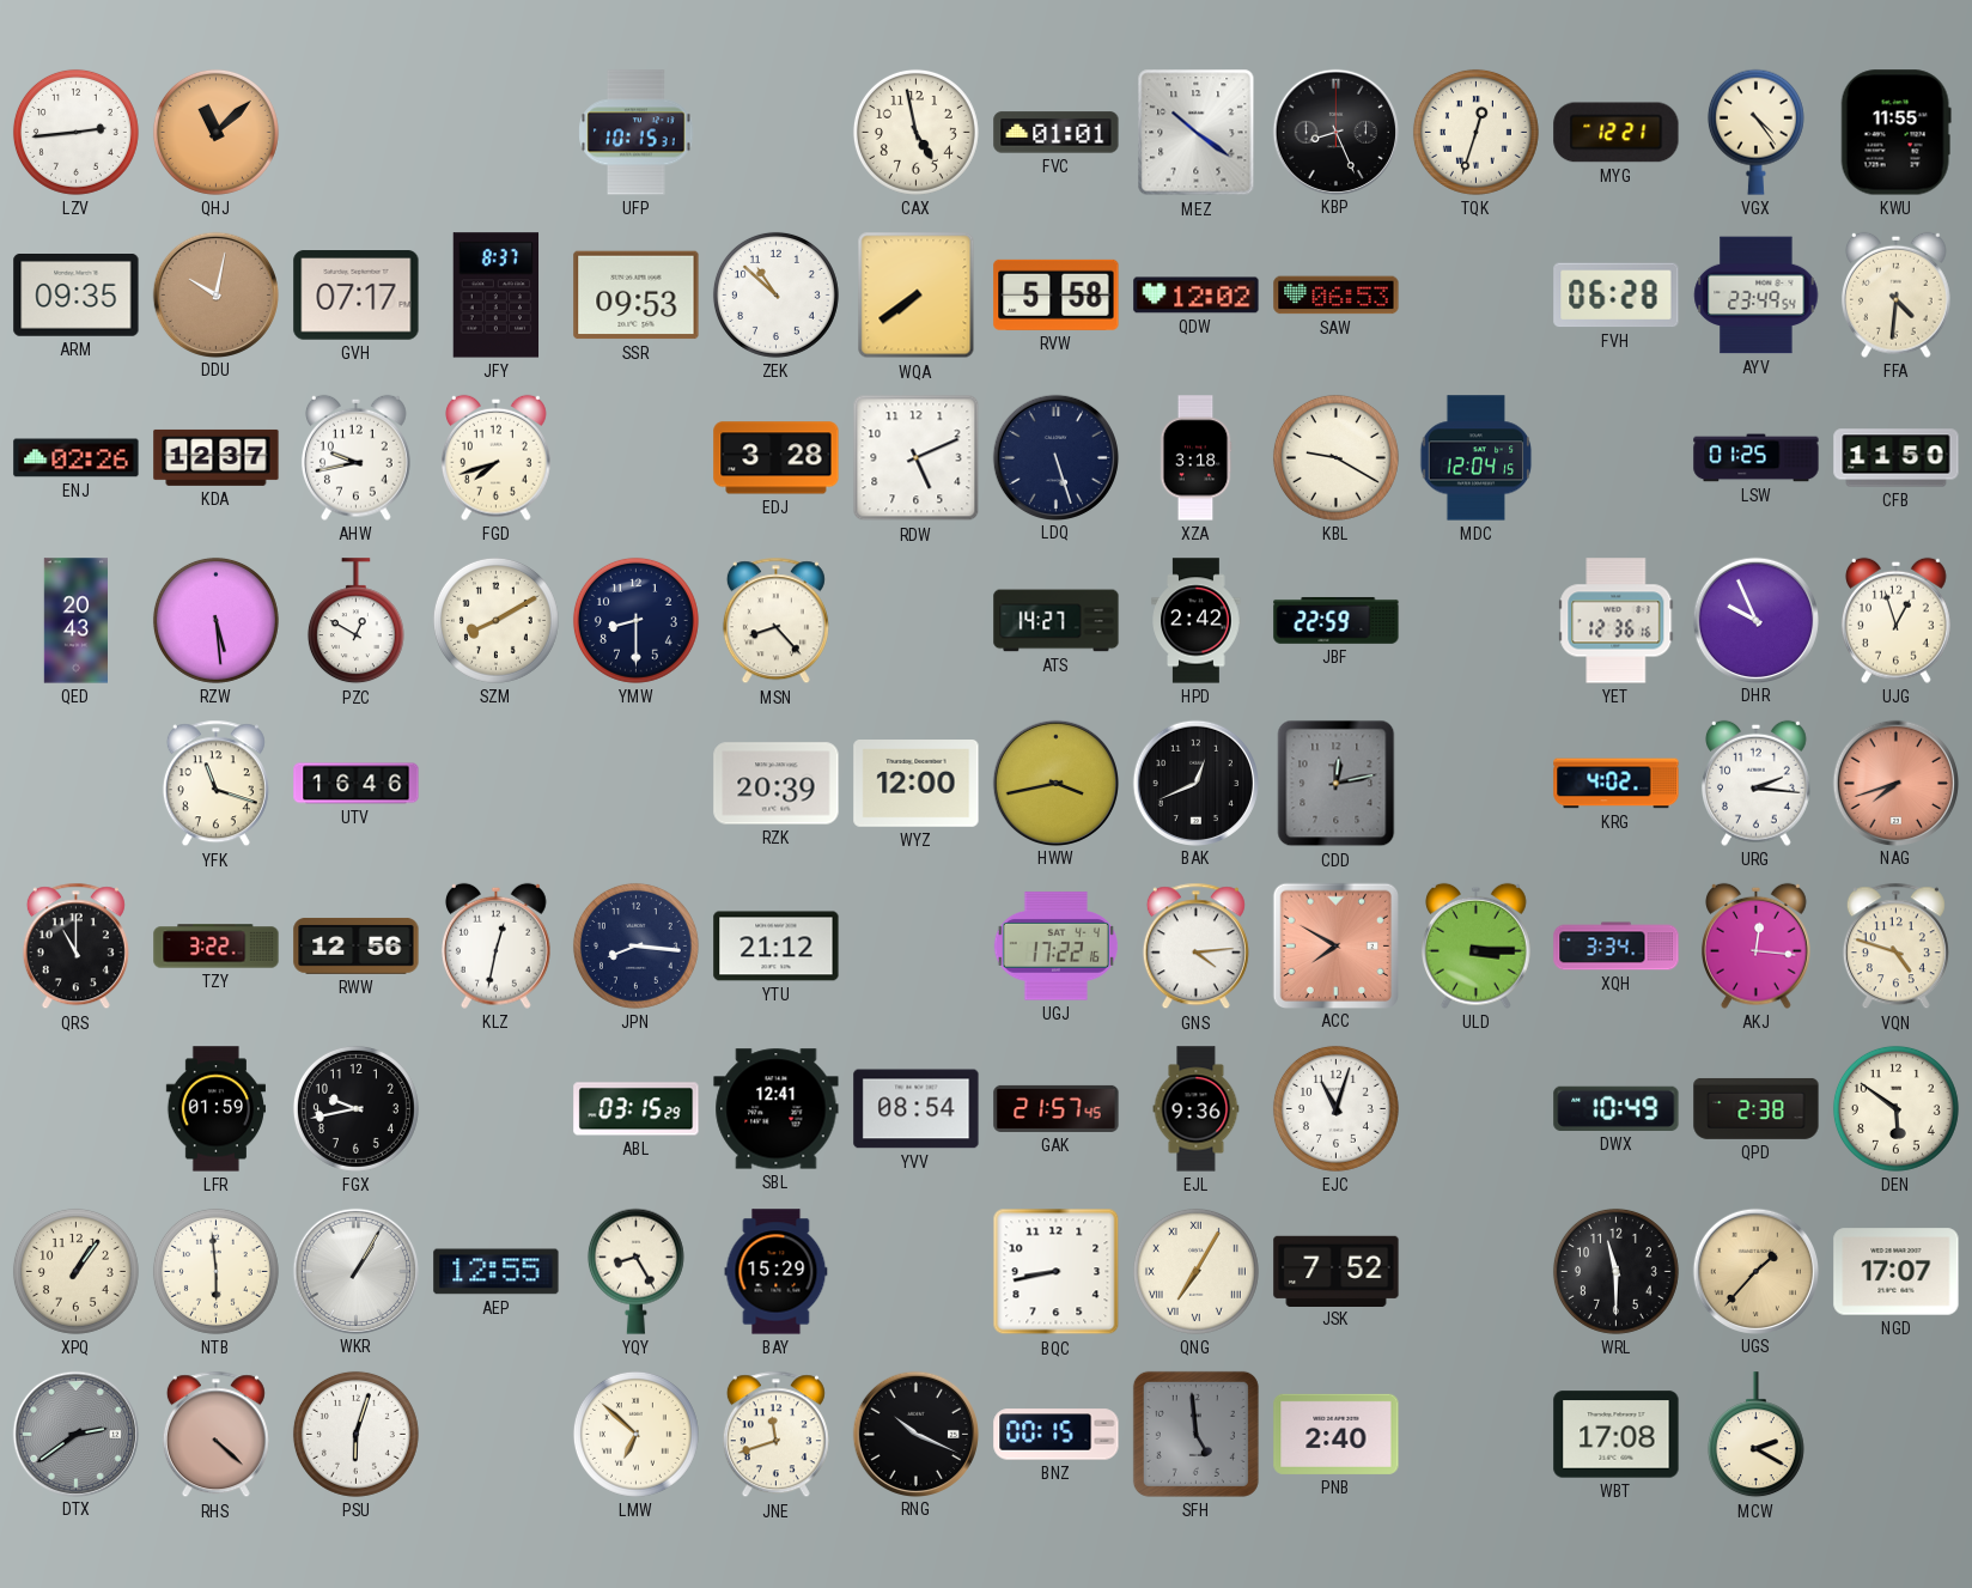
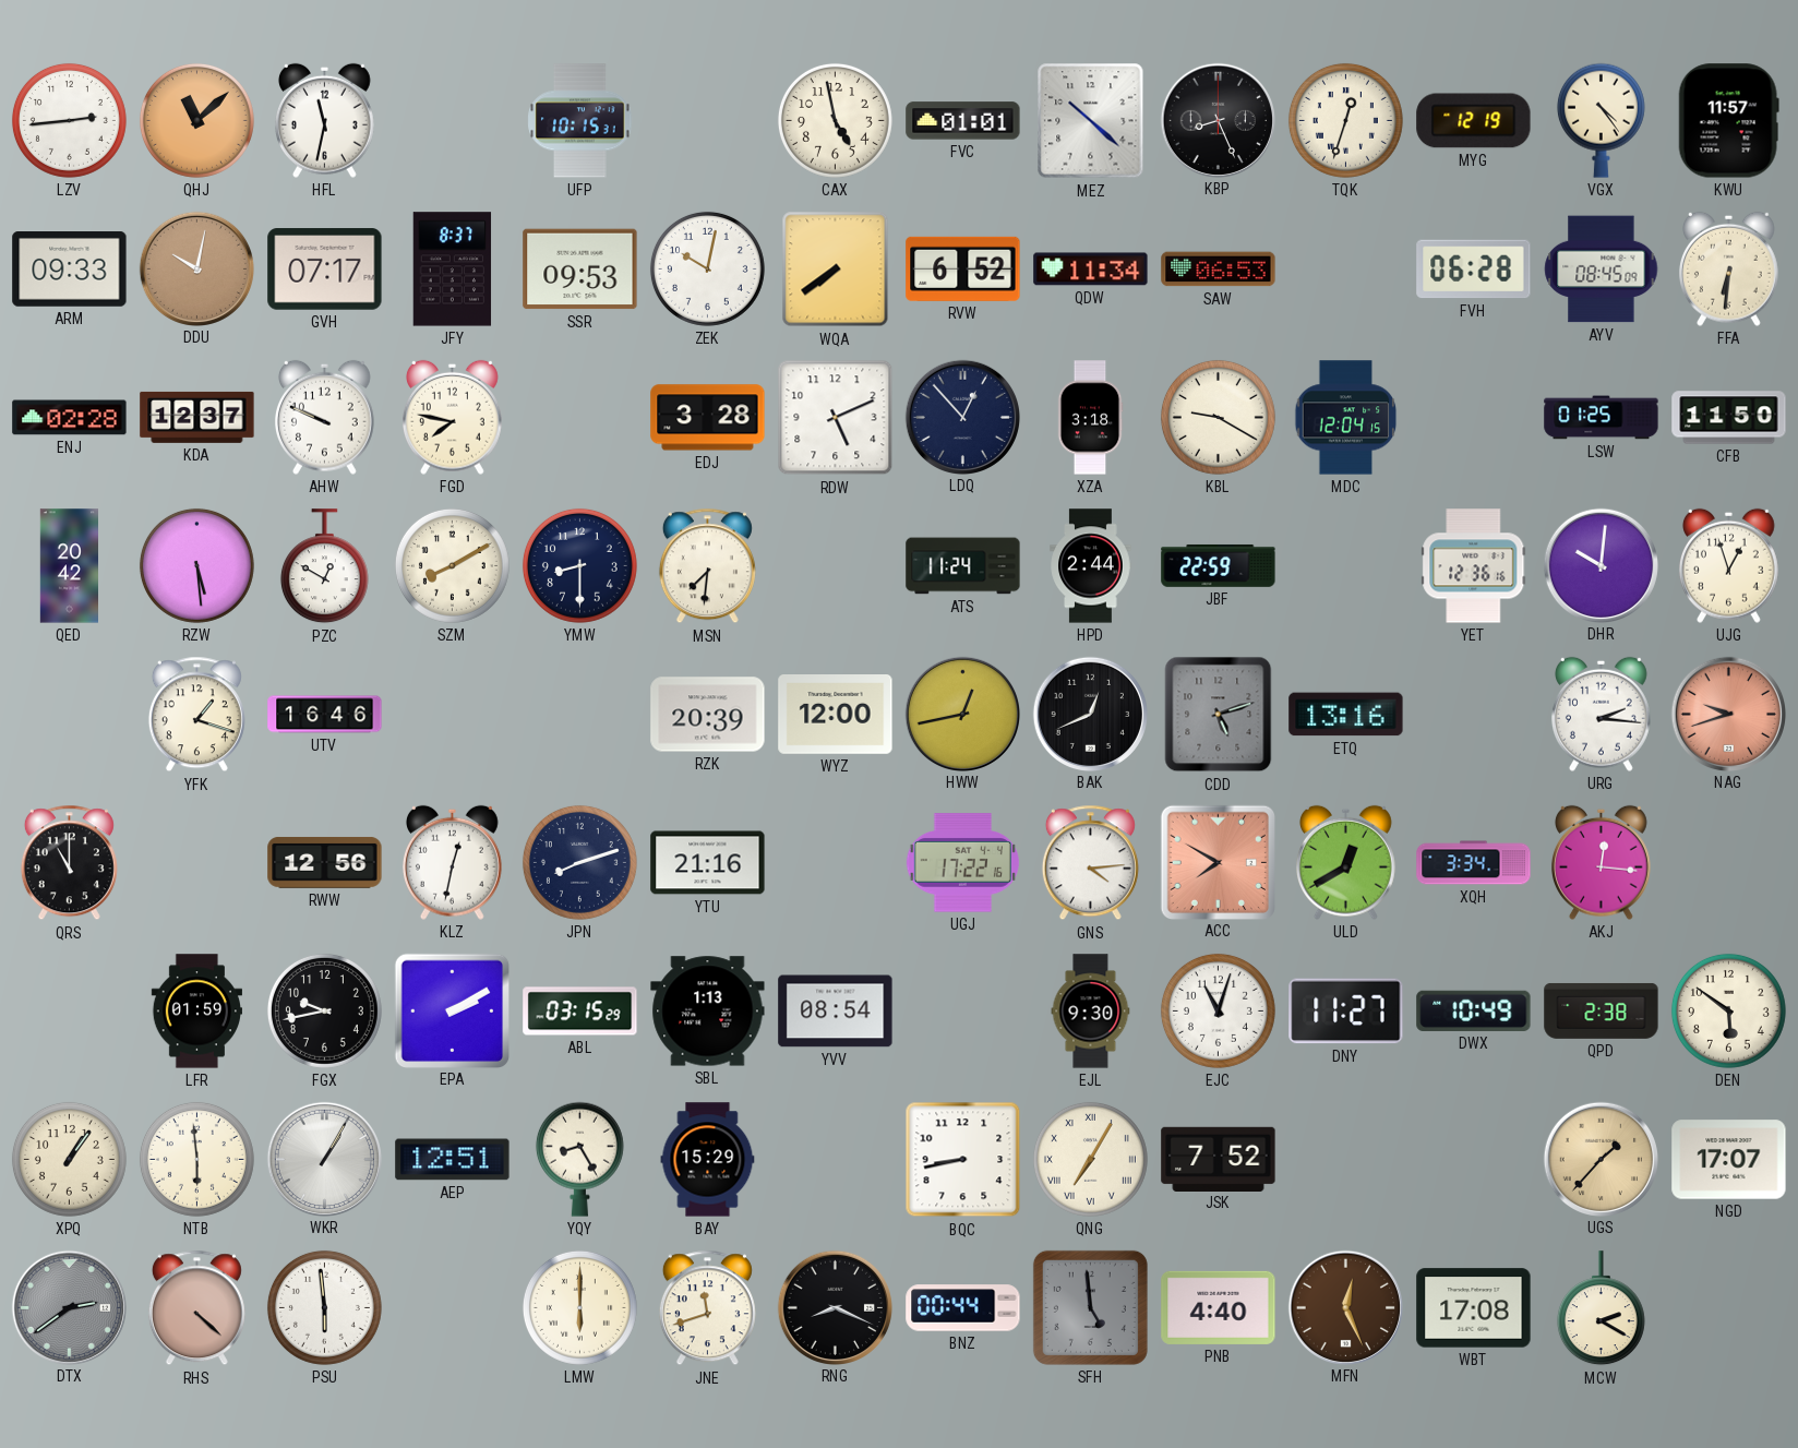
HFL: none -> 11:32
MEZ: 10:21 -> 10:22
MYG: 12:21 -> 12:19
KWU: 11:55 -> 11:57
ARM: 09:35 -> 09:33
ZEK: 10:52 -> 10:02
RVW: 5:58 -> 6:52
QDW: 12:02 -> 11:34
AYV: 23:49 -> 08:45
FFA: 4:31 -> 6:31
ENJ: 02:26 -> 02:28
AHW: 9:43 -> 9:49
FGD: 7:42 -> 7:47
LDQ: 5:27 -> 12:53
QED: 20:43 -> 20:42
MSN: 8:23 -> 7:31
ATS: 14:27 -> 11:24
HPD: 2:42 -> 2:44
DHR: 9:56 -> 10:01
YFK: 11:18 -> 1:18
HWW: 3:43 -> 12:43
CDD: 12:13 -> 5:12
ETQ: none -> 13:16
KRG: 4:02 -> none
NAG: 7:42 -> 9:42
TZY: 3:22 -> none
JPN: 8:16 -> 8:12
YTU: 21:12 -> 21:16
ULD: 3:15 -> 12:40
VQN: 4:48 -> none
EPA: none -> 2:10
SBL: 12:41 -> 1:13
GAK: 21:57 -> none
EJL: 9:36 -> 9:30
DNY: none -> 11:27
AEP: 12:55 -> 12:51
WRL: 11:30 -> none
PSU: 6:03 -> 5:59
LMW: 6:52 -> 6:00
RNG: 10:19 -> 8:19
BNZ: 00:15 -> 00:44
PNB: 2:40 -> 4:40
MFN: none -> 12:26
